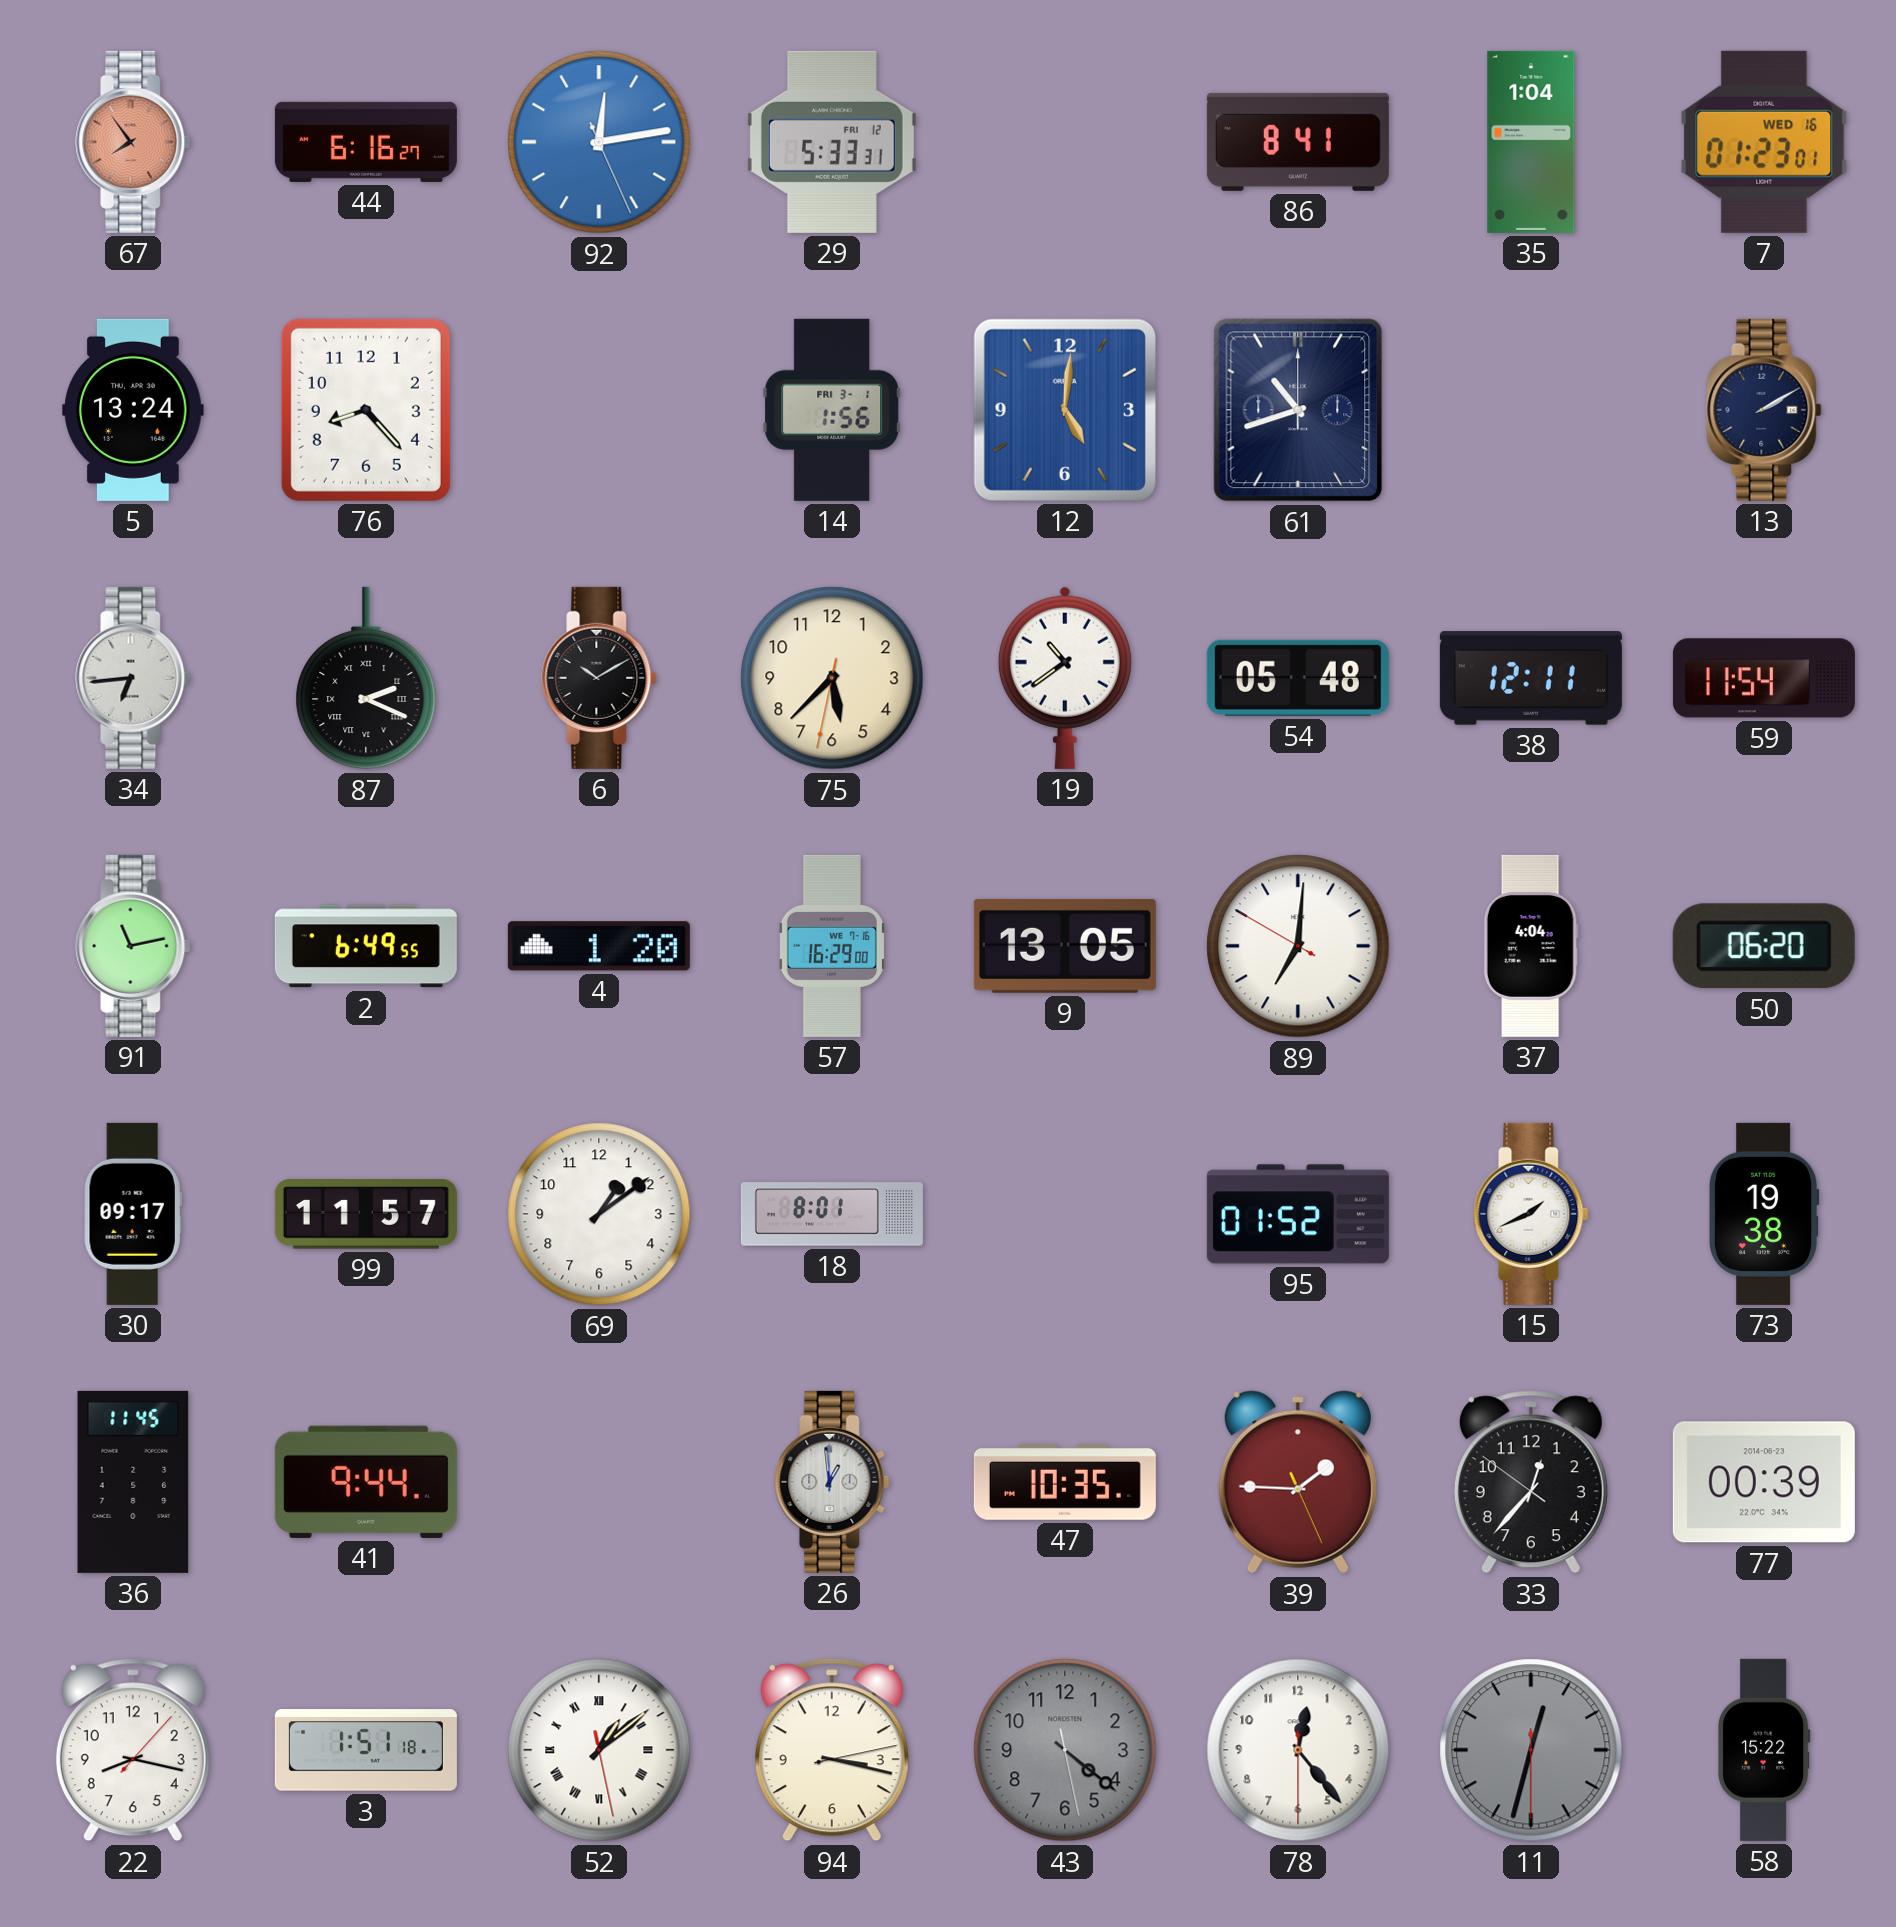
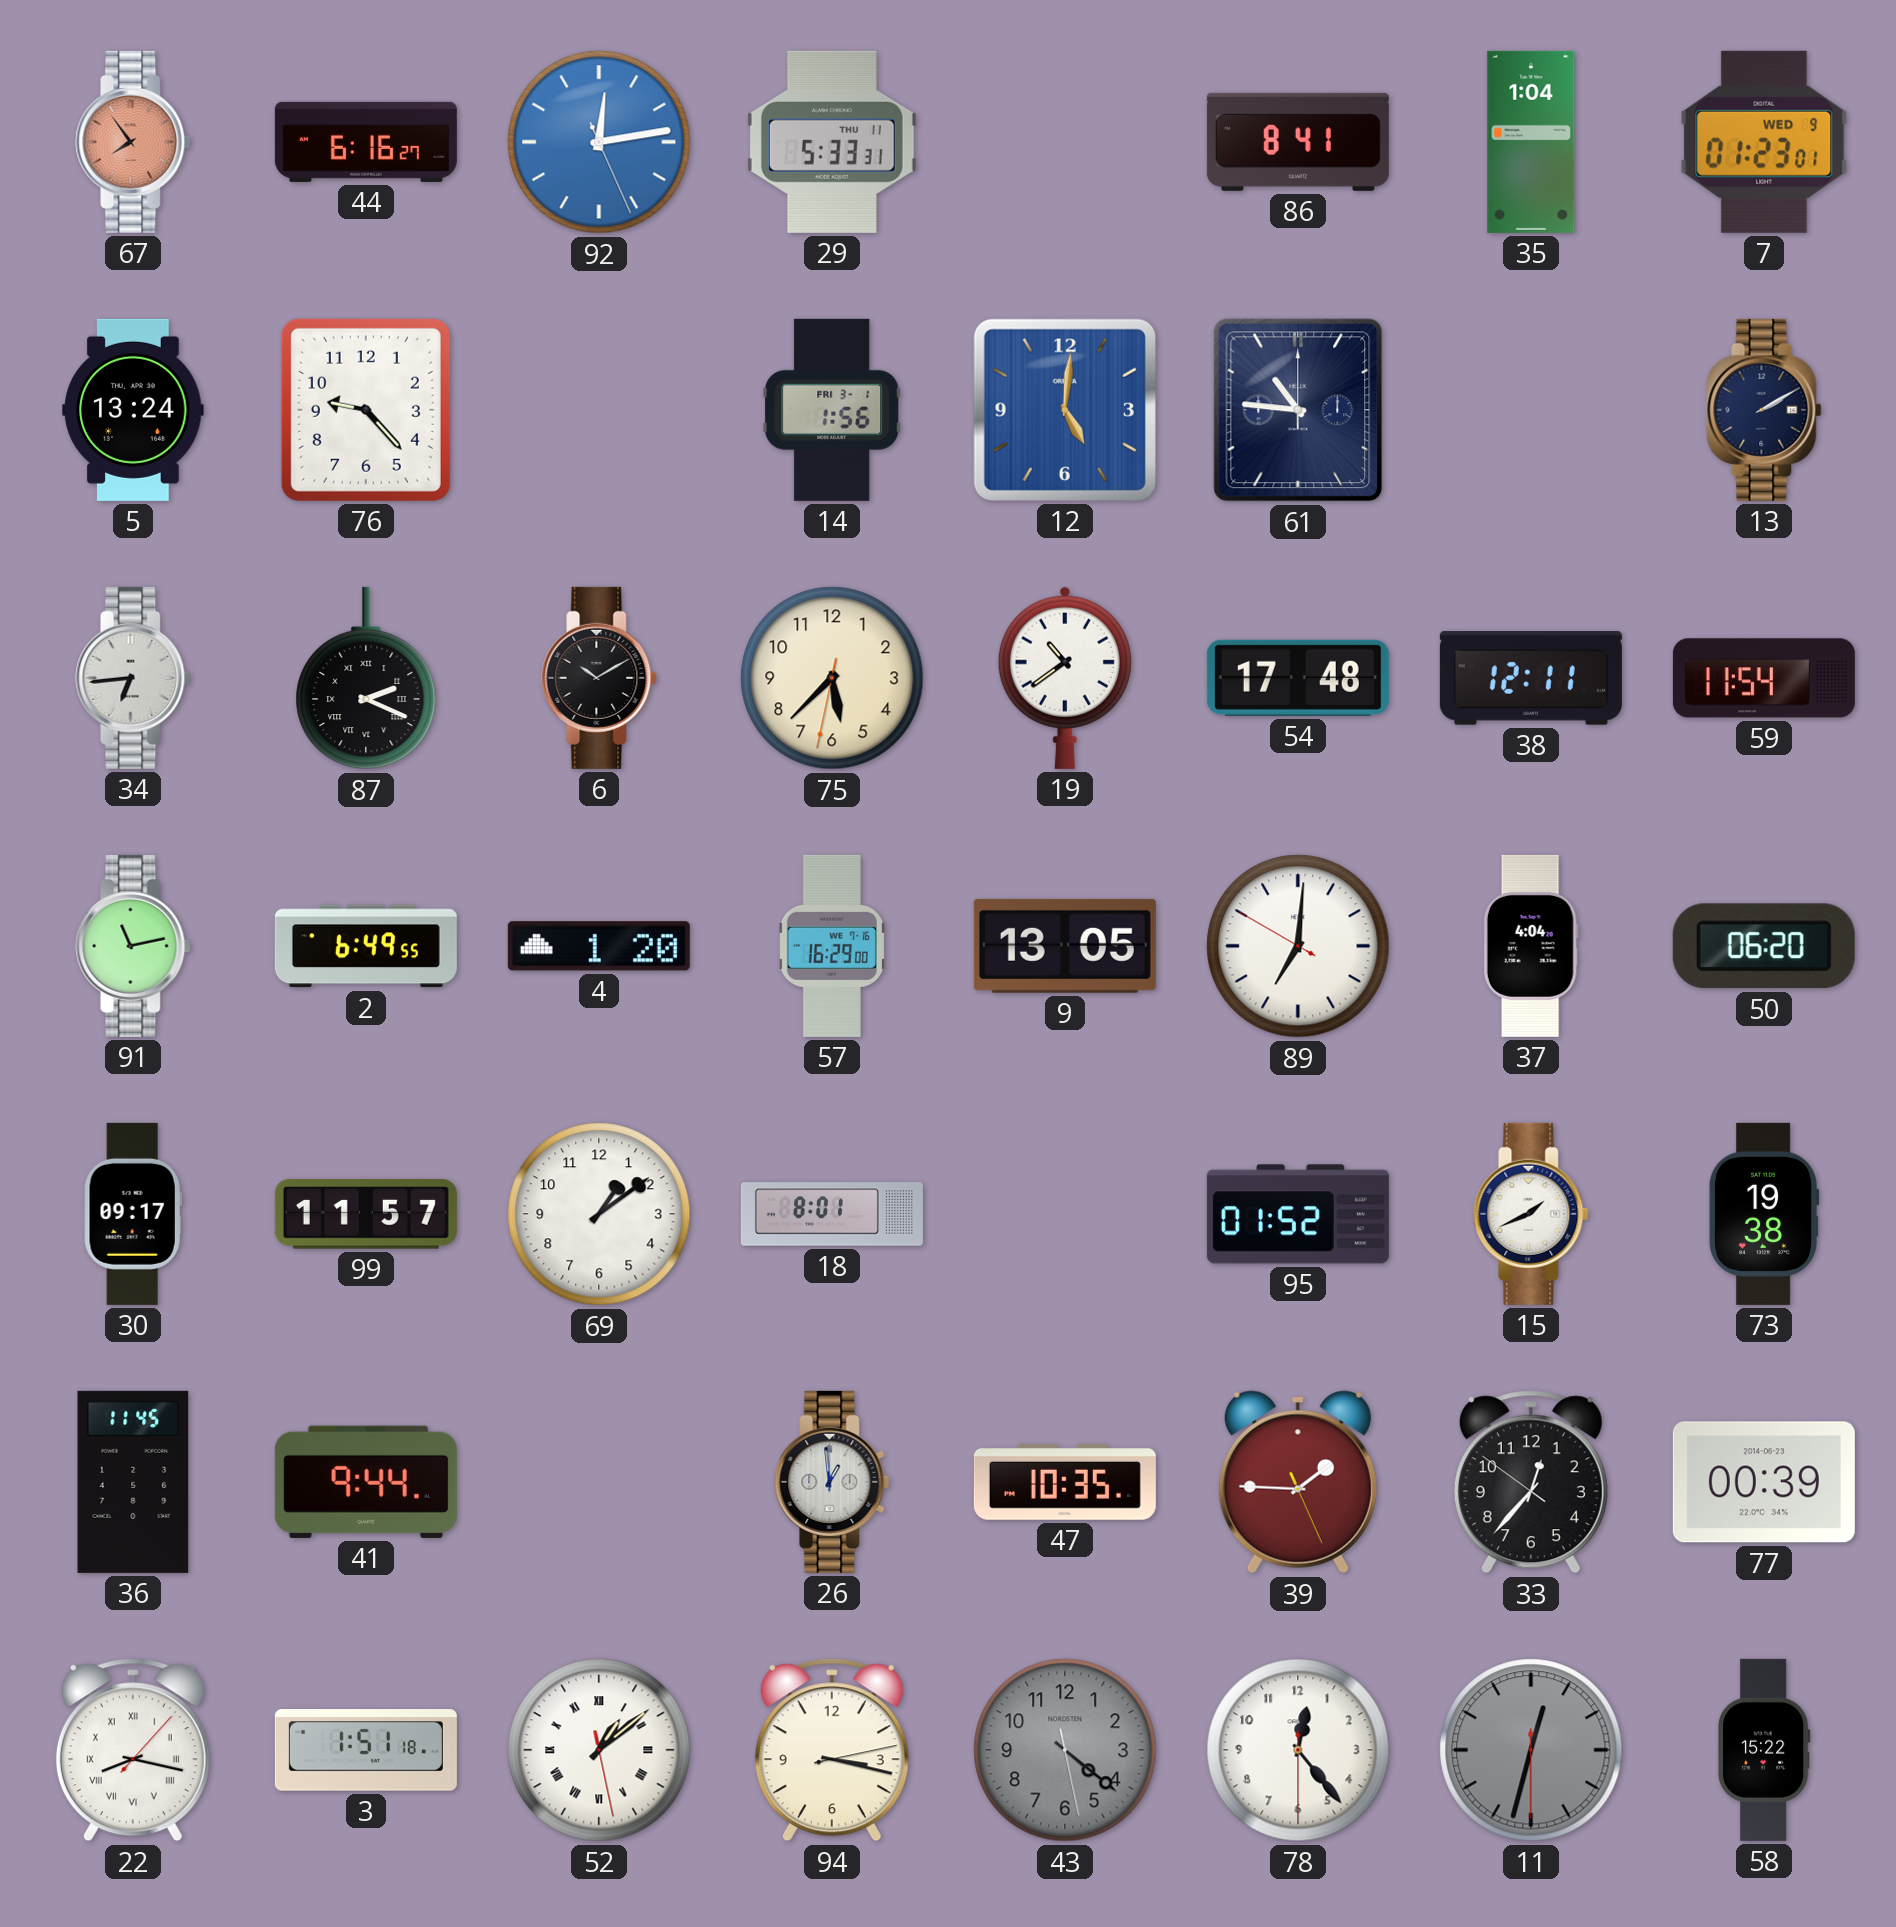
29 date: FRI 12 -> THU 11
7 date: WED 16 -> WED 9
76: 8:23 -> 9:23
61: 10:42 -> 10:46
54: 05:48 -> 17:48
22 numerals: Arabic -> Roman
